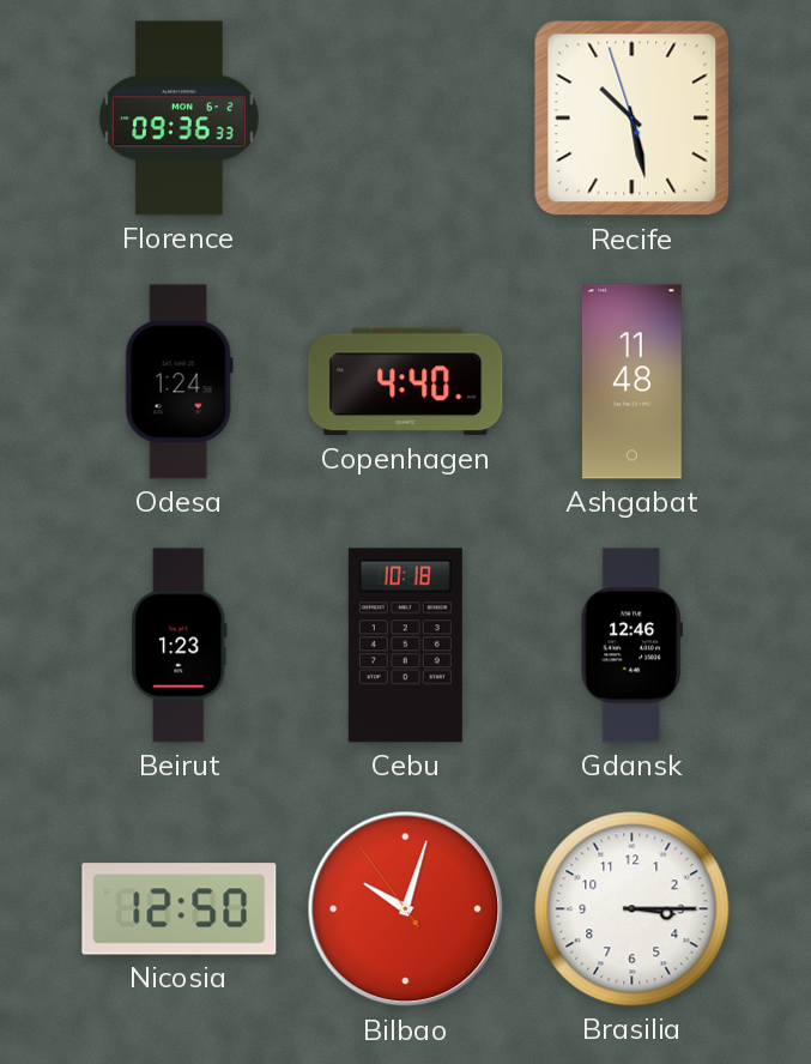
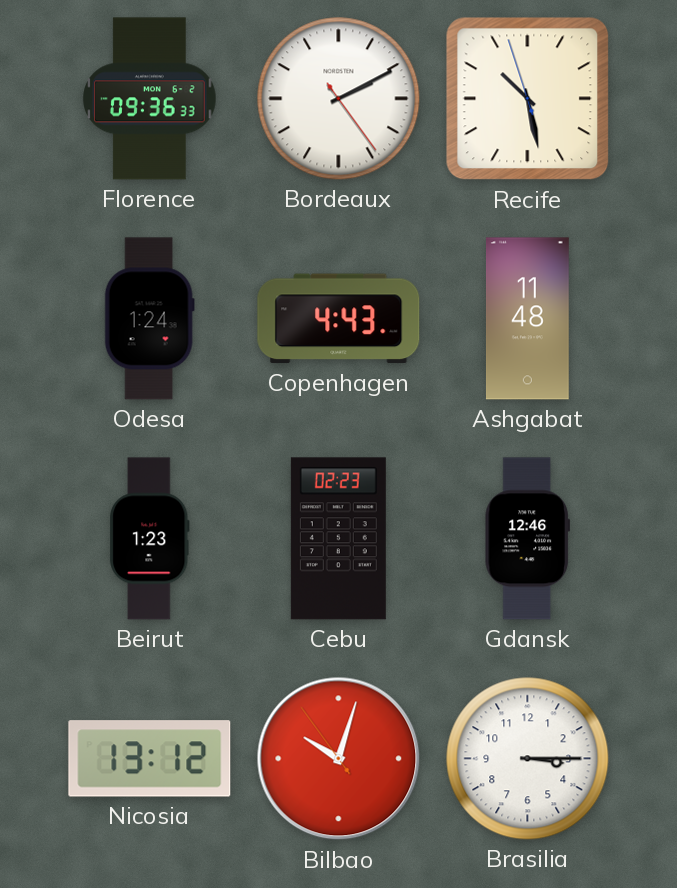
Bordeaux: none -> 2:10
Copenhagen: 4:40 -> 4:43
Cebu: 10:18 -> 02:23
Nicosia: 12:50 -> 13:12
